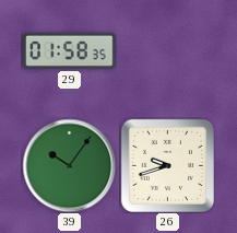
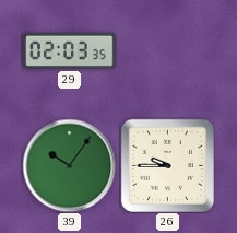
29: 01:58 -> 02:03
26: 9:42 -> 9:45
